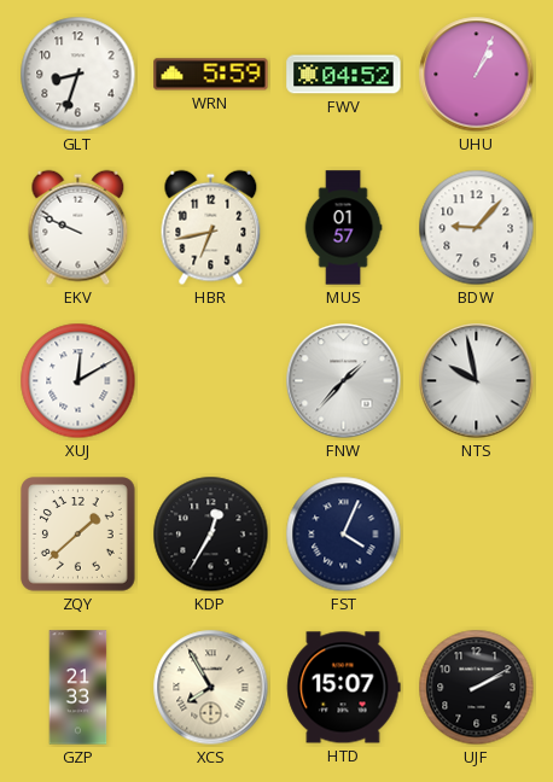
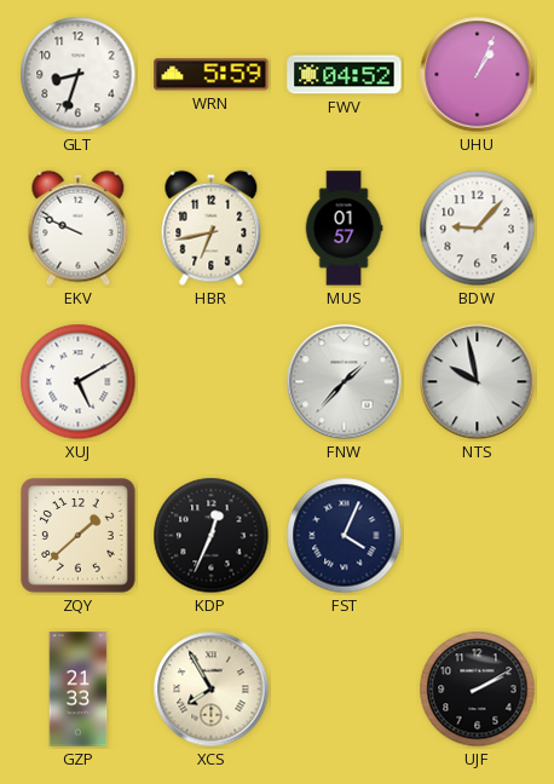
XUJ: 12:10 -> 5:10
KDP: 12:35 -> 12:34
HTD: 15:07 -> none
